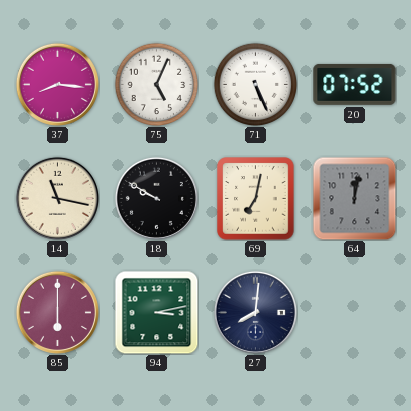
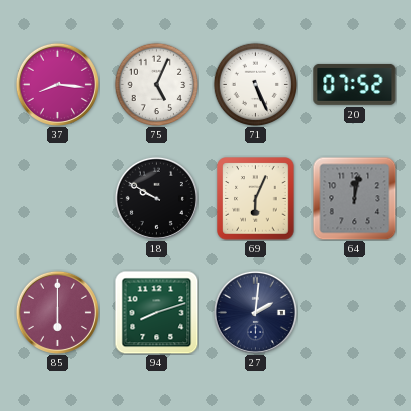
14: 11:17 -> none
69: 7:02 -> 6:04
94: 3:13 -> 8:12
27: 8:01 -> 2:01
